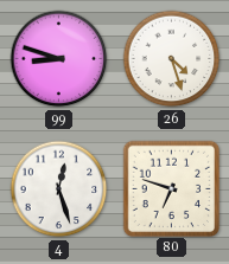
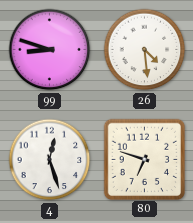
26: 4:27 -> 4:29
